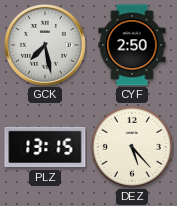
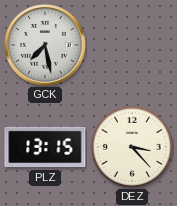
CYF: 2:50 -> none
DEZ: 5:23 -> 3:23
